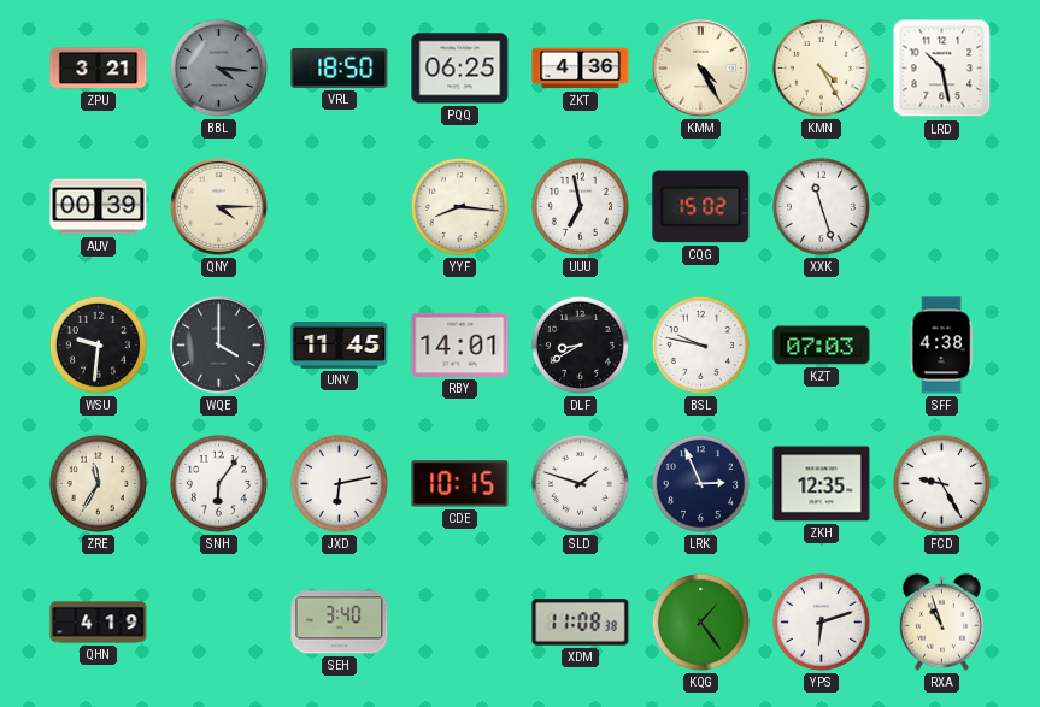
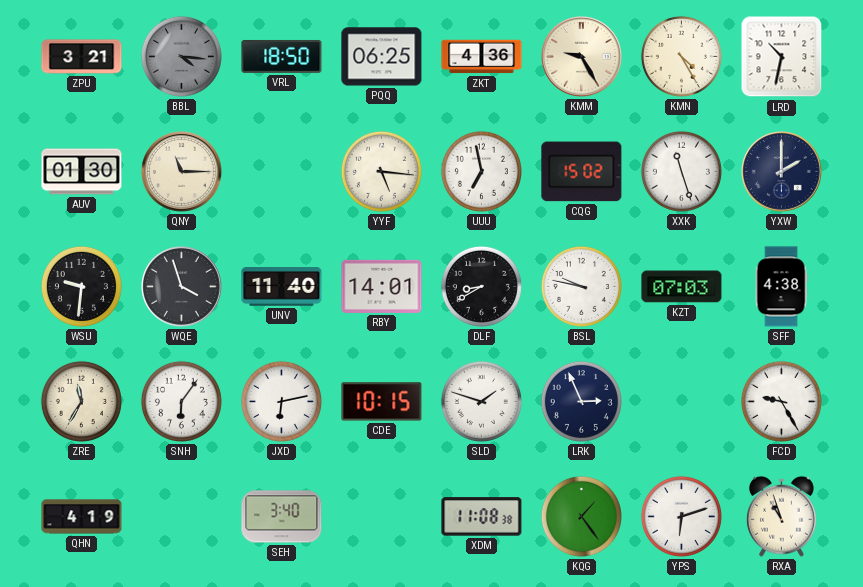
KMM: 4:25 -> 9:25
LRD: 10:28 -> 10:32
AUV: 00:39 -> 01:30
QNY: 4:15 -> 11:15
YYF: 8:16 -> 5:16
YXW: none -> 2:00
WQE: 4:00 -> 3:57
UNV: 11:45 -> 11:40
ZKH: 12:35 -> none
